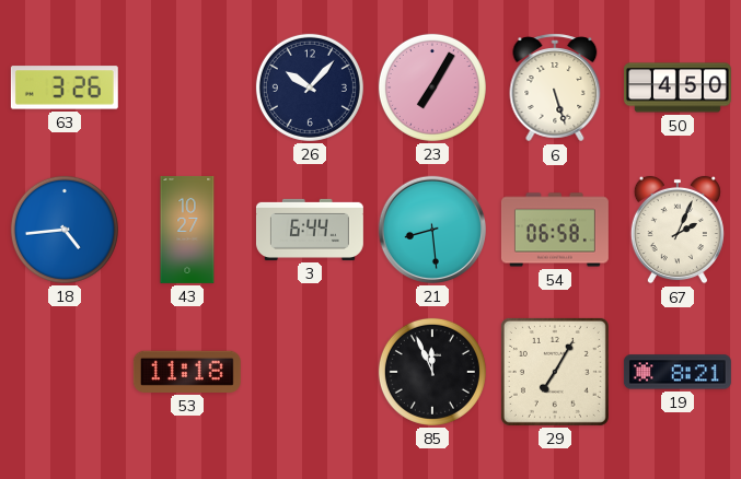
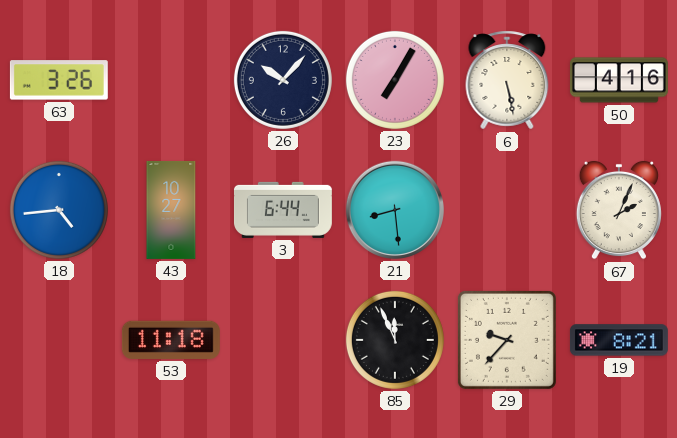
6: 5:27 -> 5:28
50: 4:50 -> 4:16
54: 06:58 -> none
29: 7:05 -> 9:37
